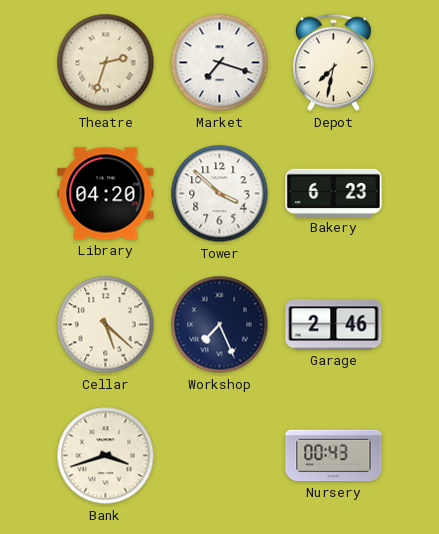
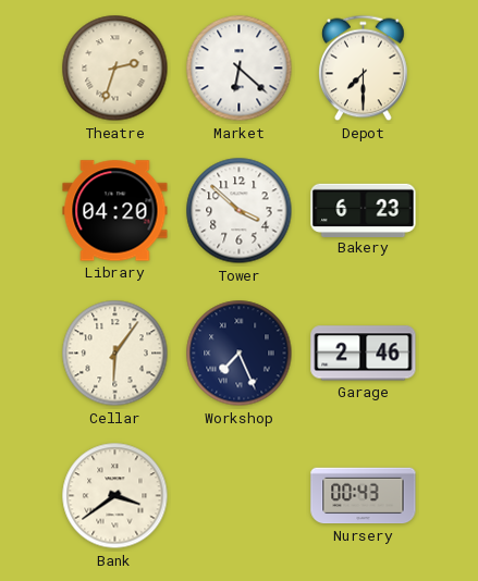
Market: 7:18 -> 6:22
Depot: 7:32 -> 7:30
Cellar: 5:22 -> 6:06
Bank: 3:42 -> 3:39
